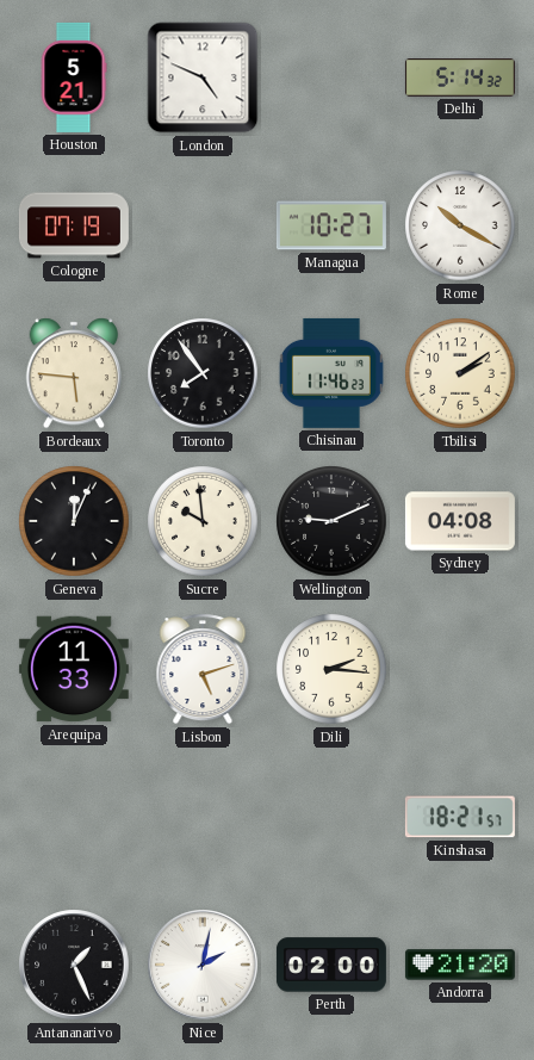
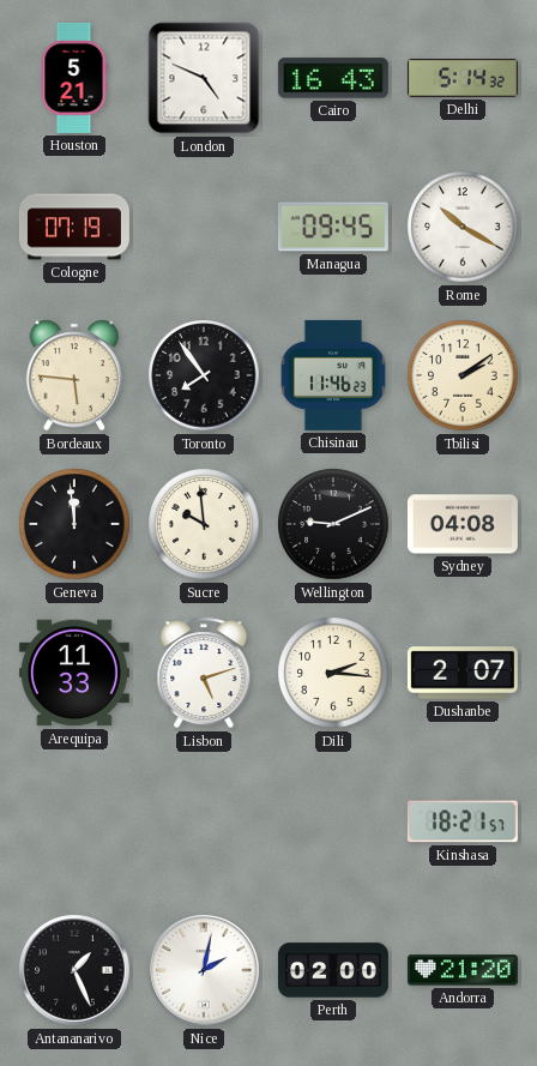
Cairo: none -> 16:43
Managua: 10:27 -> 09:45
Geneva: 12:04 -> 11:59
Dushanbe: none -> 2:07
